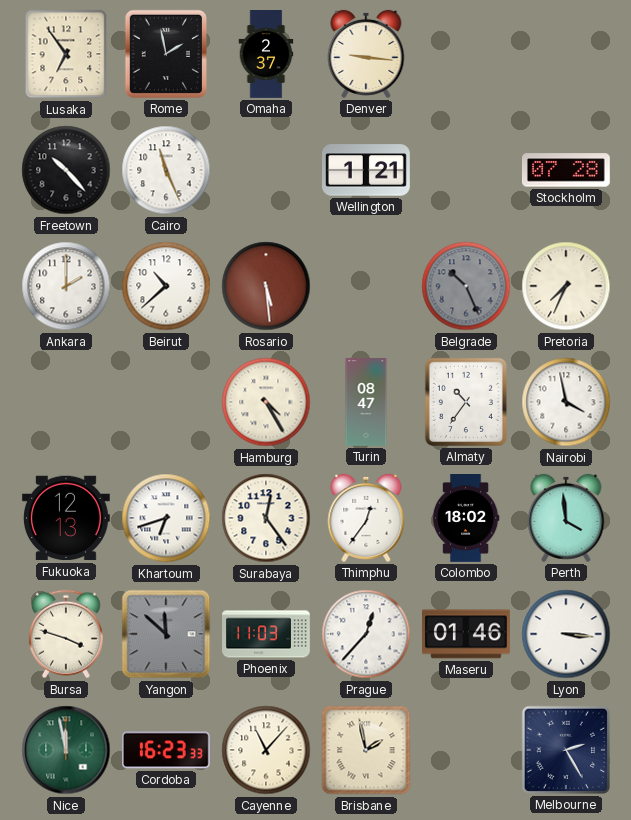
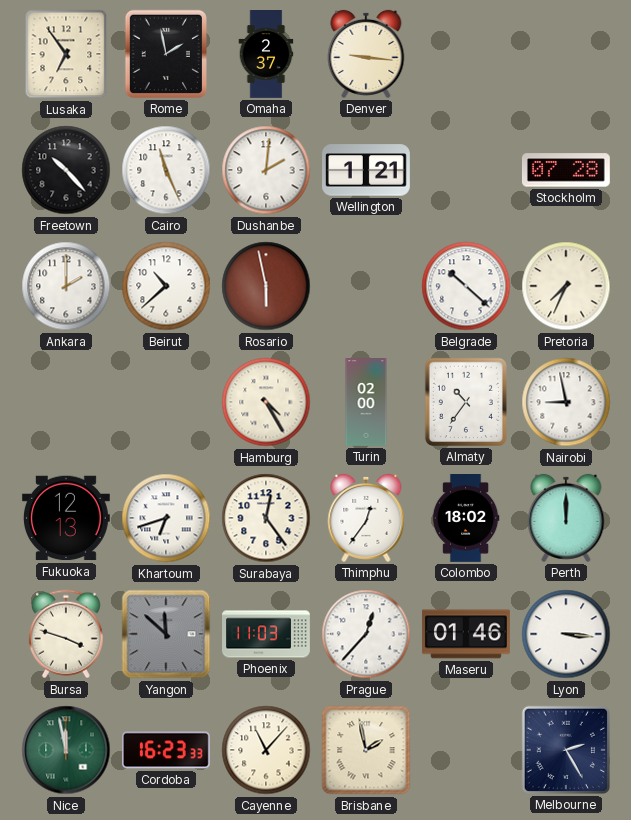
Dushanbe: none -> 2:01
Rosario: 5:29 -> 5:58
Belgrade: 10:26 -> 10:22
Belgrade dial: grey -> white
Turin: 08:47 -> 02:00
Nairobi: 3:58 -> 8:58
Perth: 3:59 -> 12:00
